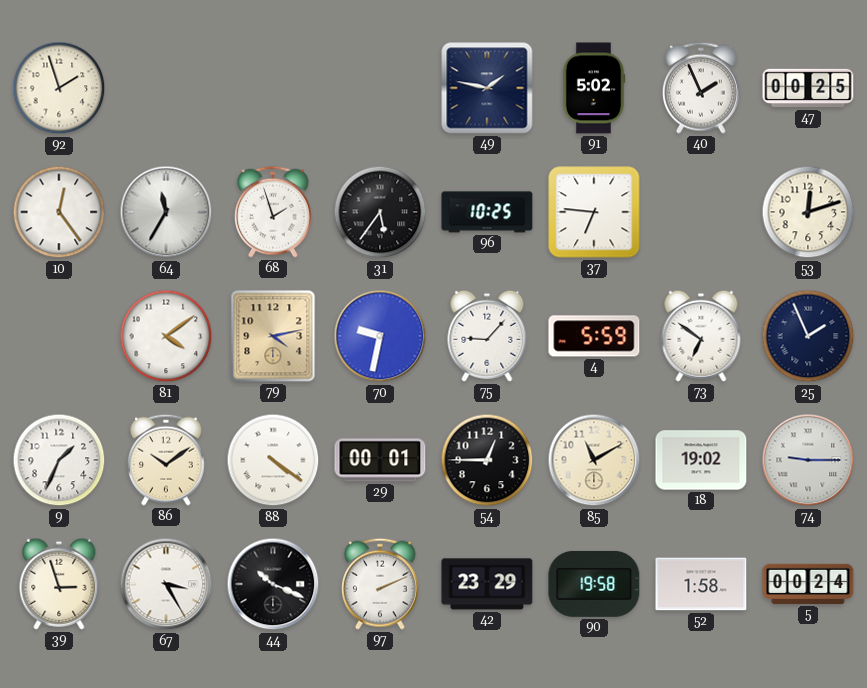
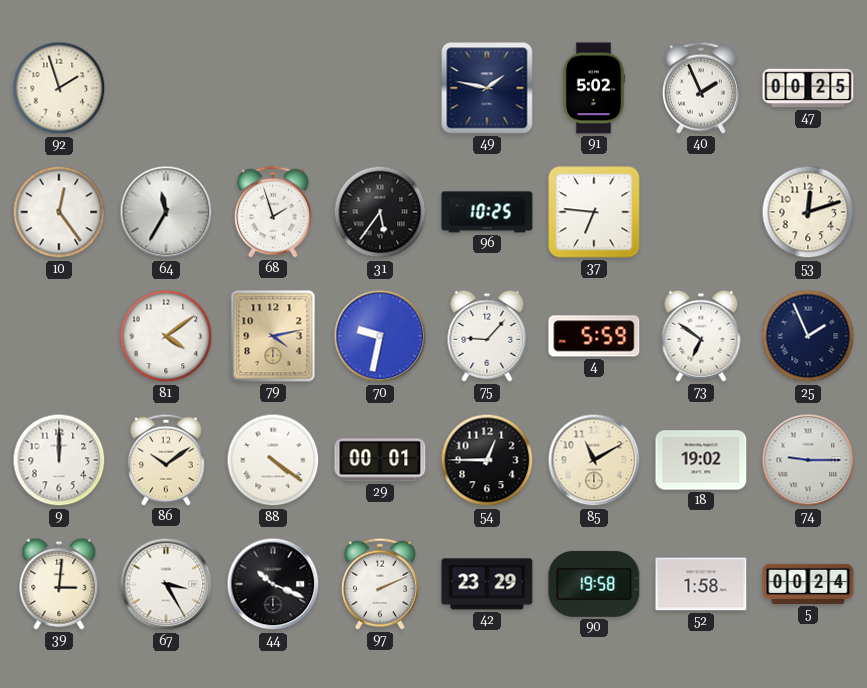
9: 1:34 -> 12:00
39: 2:57 -> 3:01
